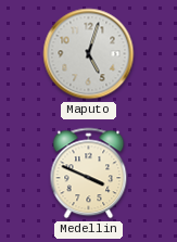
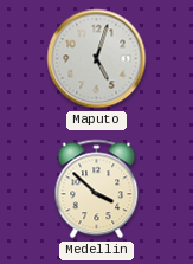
Medellin: 3:49 -> 3:52
